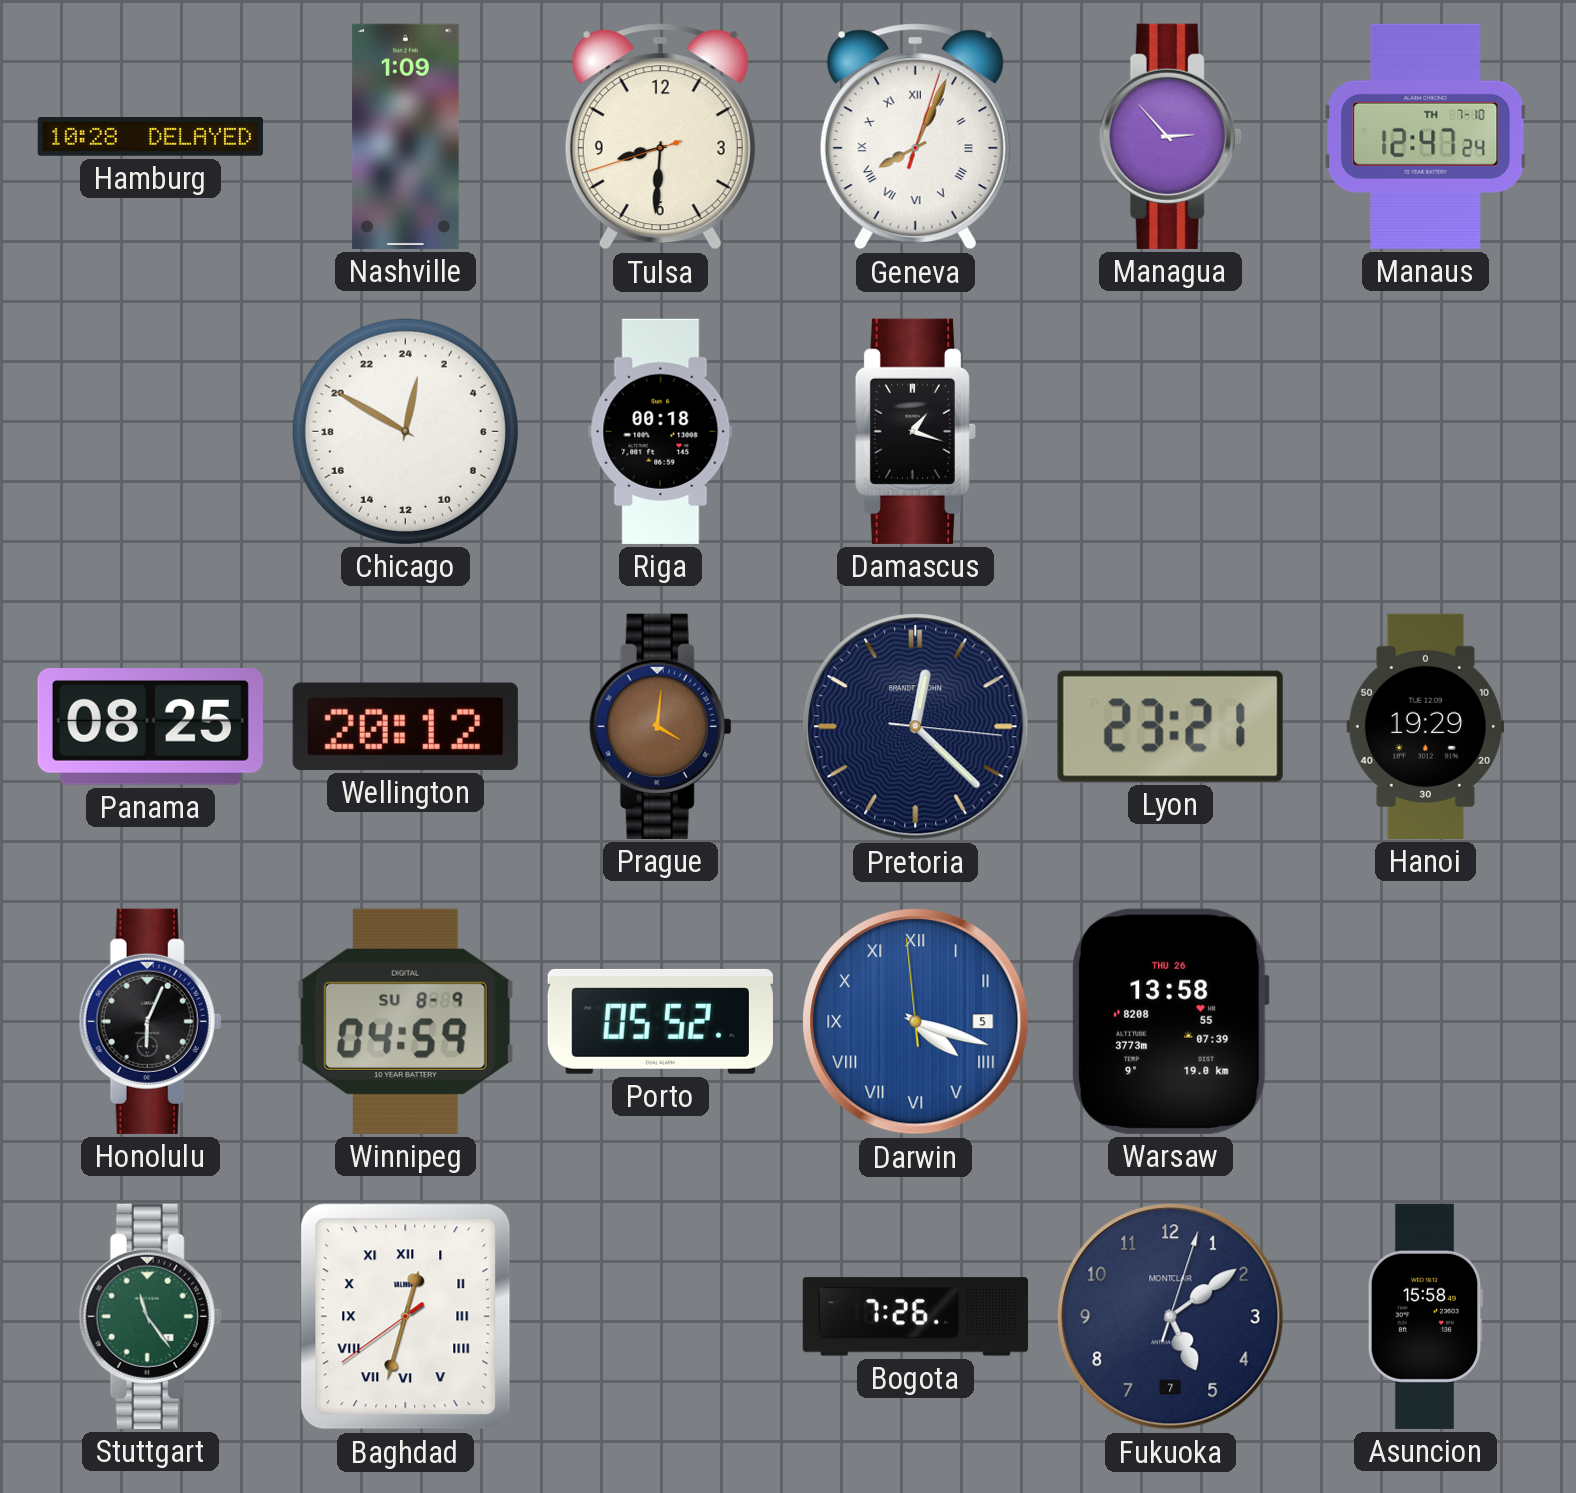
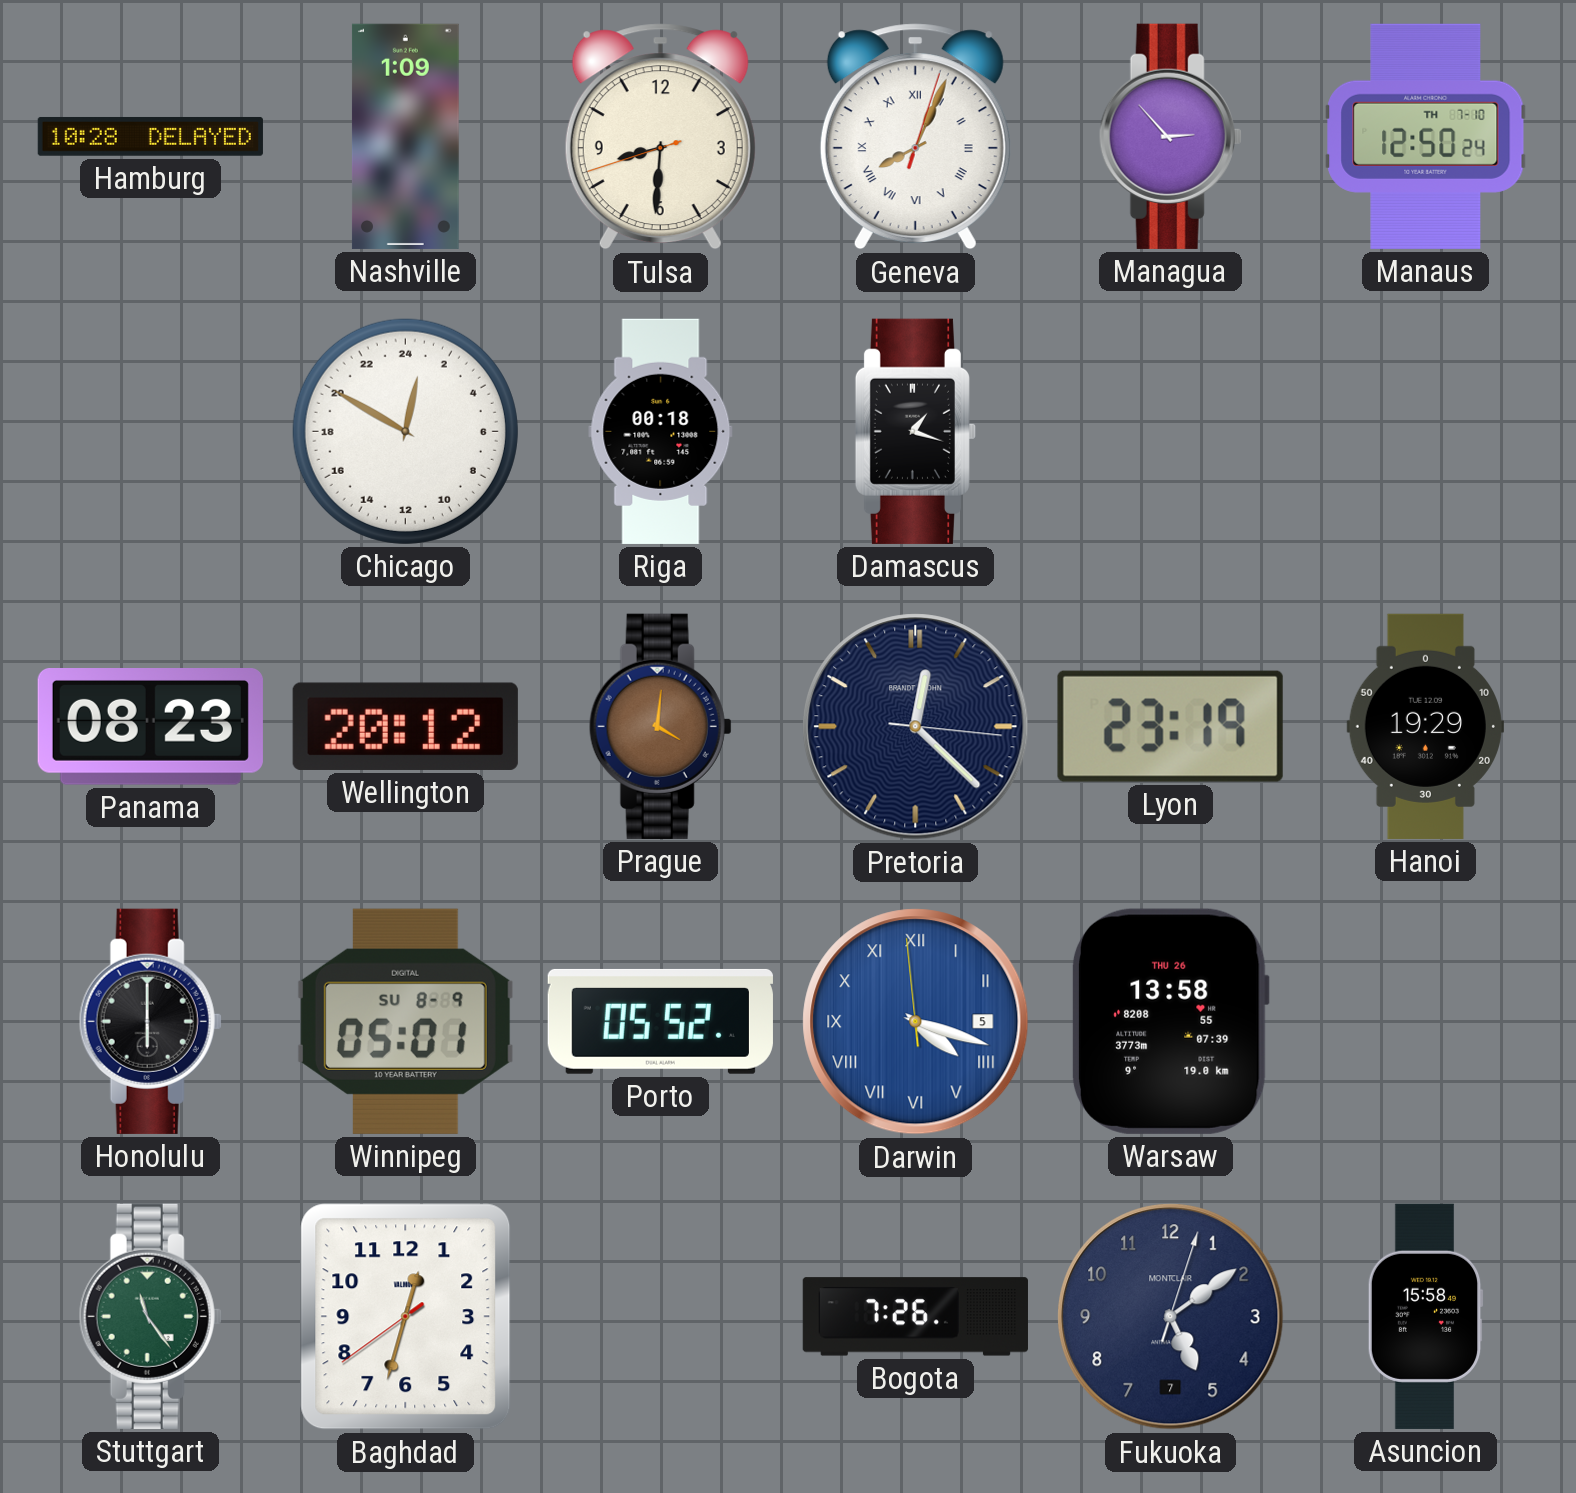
Manaus: 12:47 -> 12:50
Panama: 08:25 -> 08:23
Lyon: 23:21 -> 23:19
Honolulu: 6:04 -> 6:00
Winnipeg: 04:59 -> 05:01
Baghdad numerals: Roman -> Arabic
